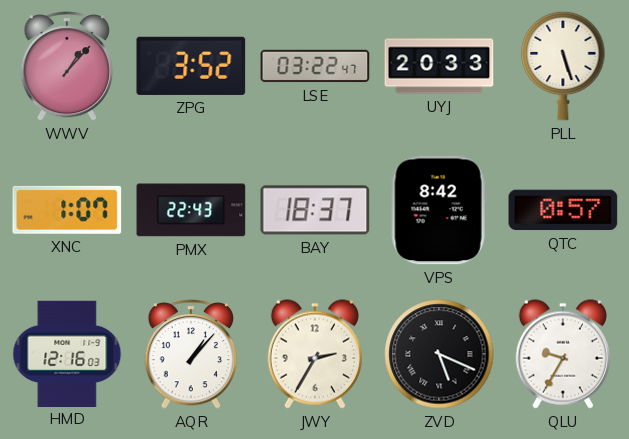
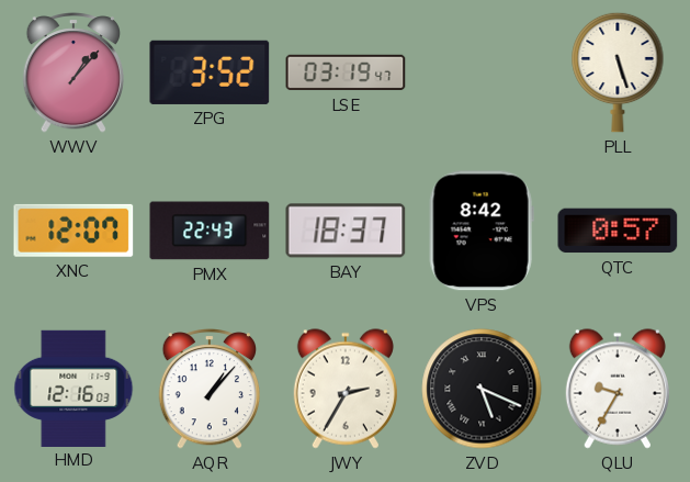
LSE: 03:22 -> 03:19
UYJ: 20:33 -> none
XNC: 1:07 -> 12:07
